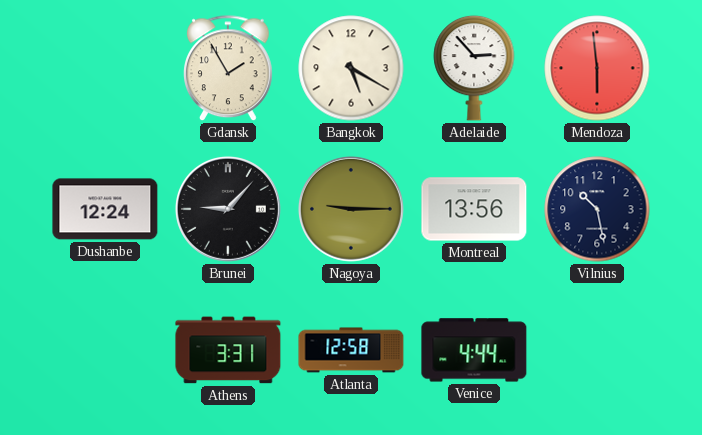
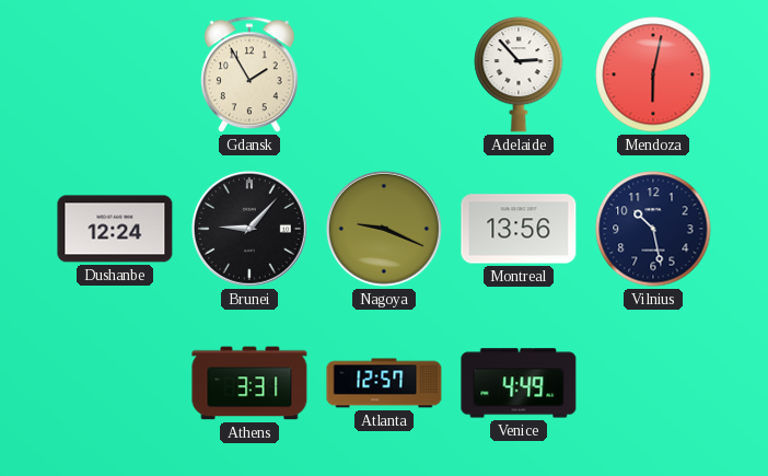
Bangkok: 5:20 -> none
Mendoza: 5:59 -> 6:02
Nagoya: 9:15 -> 9:19
Atlanta: 12:58 -> 12:57
Venice: 4:44 -> 4:49
